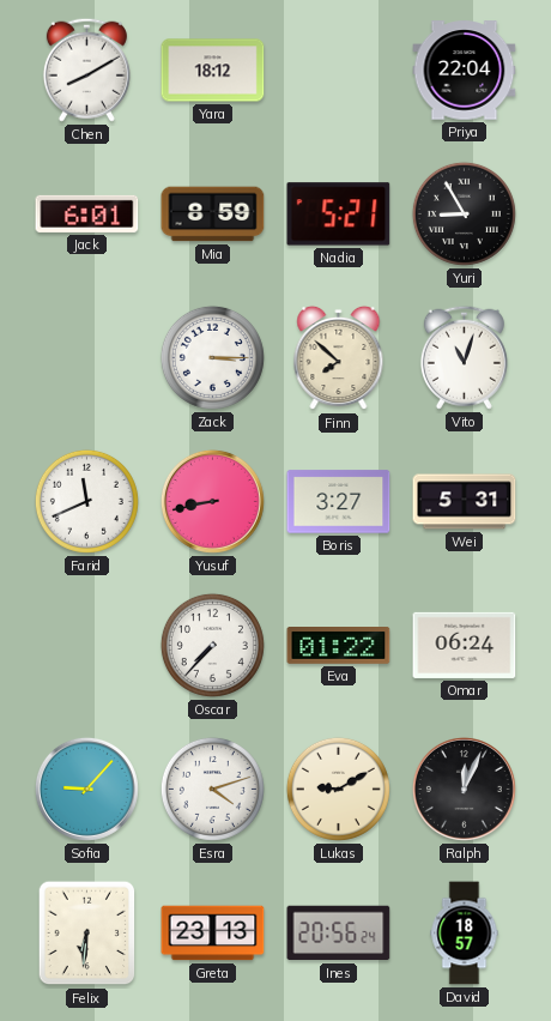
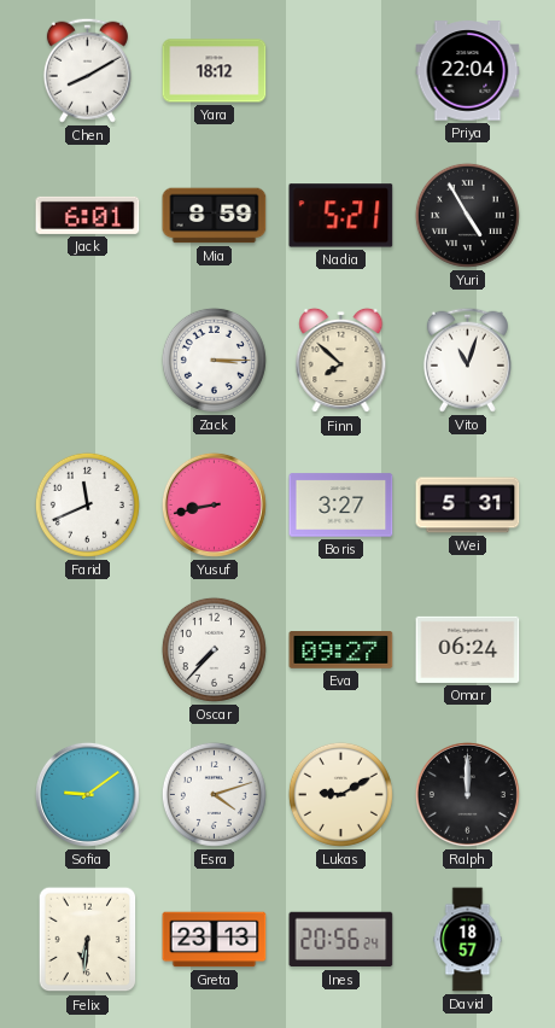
Yuri: 8:55 -> 4:55
Eva: 01:22 -> 09:27
Sofia: 9:07 -> 9:09
Ralph: 12:04 -> 12:00
